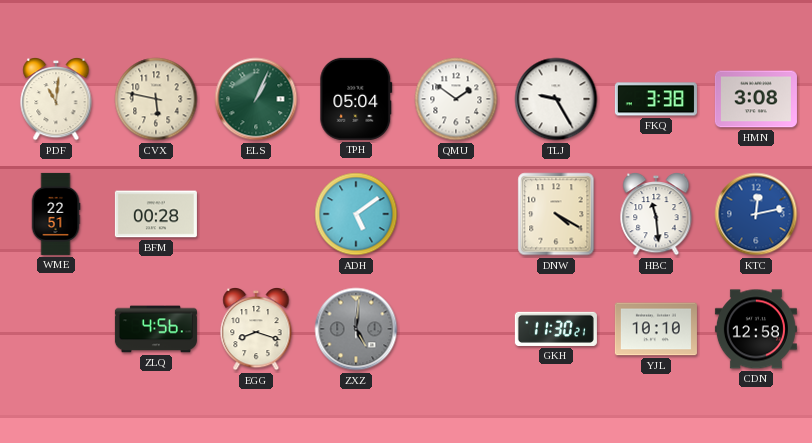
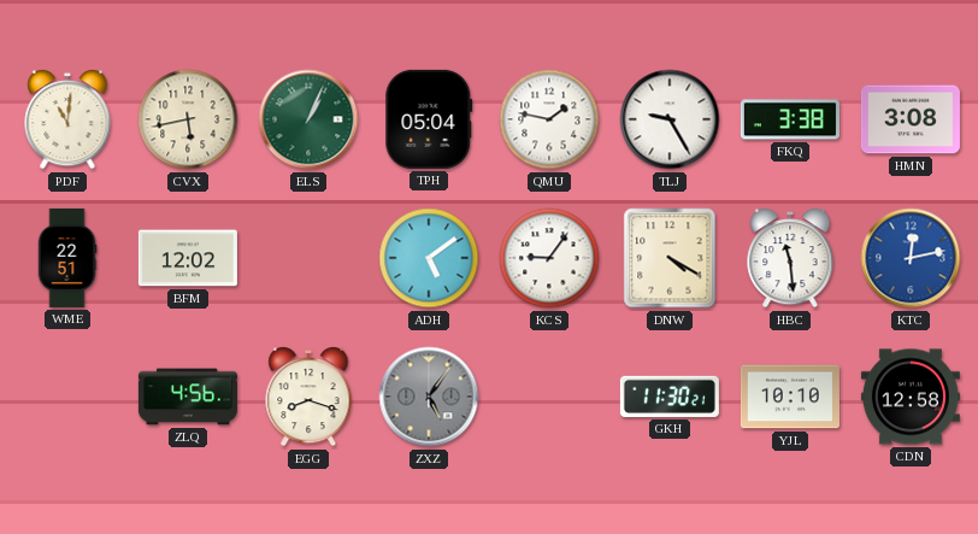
CVX: 5:47 -> 5:43
QMU: 1:51 -> 1:47
BFM: 00:28 -> 12:02
KCS: none -> 9:06
ZXZ: 5:01 -> 5:06
